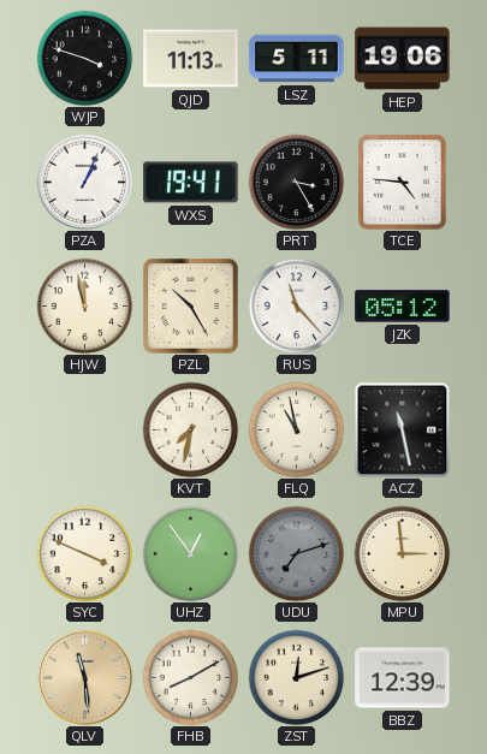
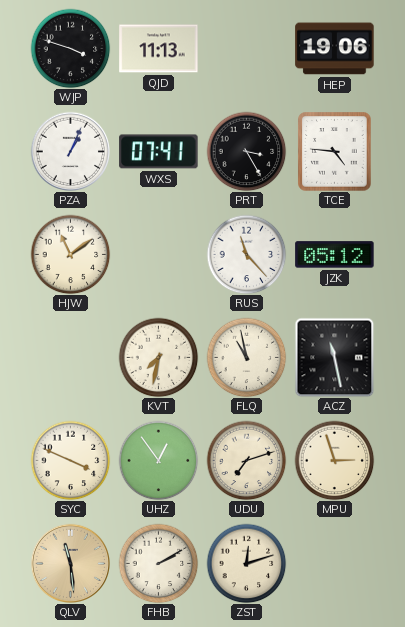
LSZ: 5:11 -> none
WXS: 19:41 -> 07:41
HJW: 11:58 -> 11:09
PZL: 10:25 -> none
UDU dial: grey -> cream
MPU: 2:59 -> 2:57
FHB: 8:10 -> 2:10
BBZ: 12:39 -> none
